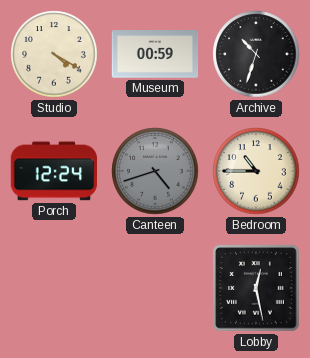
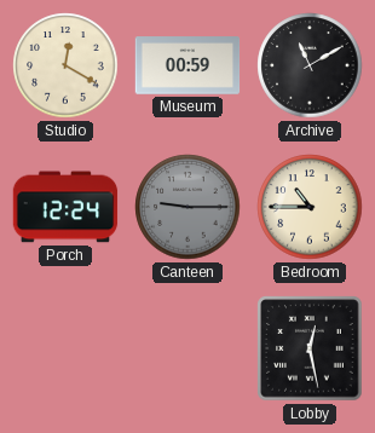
Studio: 4:20 -> 12:20
Archive: 10:33 -> 11:10
Canteen: 4:42 -> 9:15
